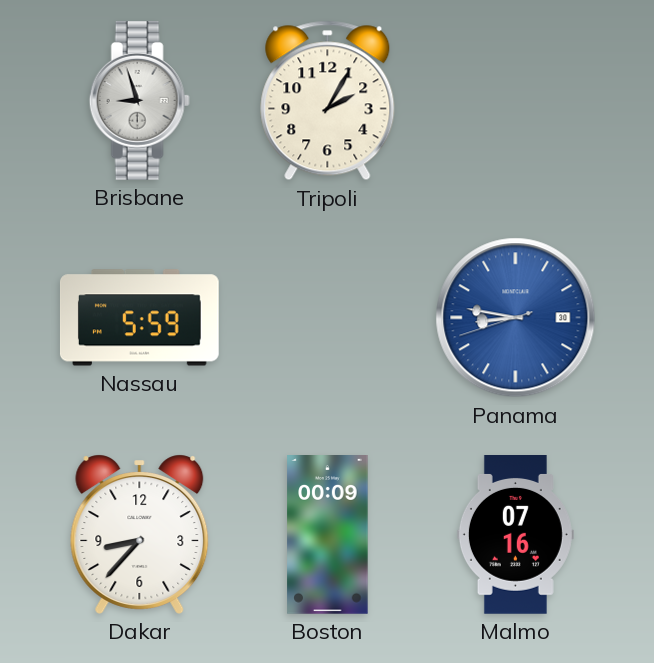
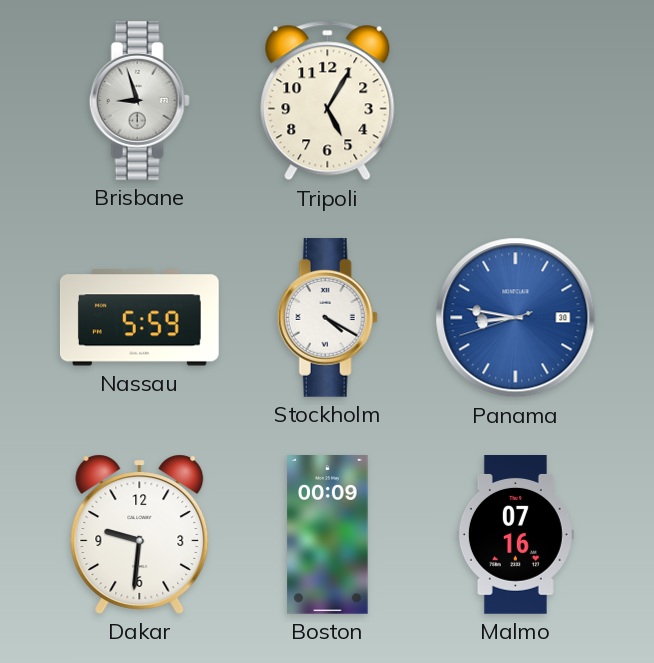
Tripoli: 2:05 -> 5:05
Stockholm: none -> 4:20
Dakar: 8:37 -> 9:31
